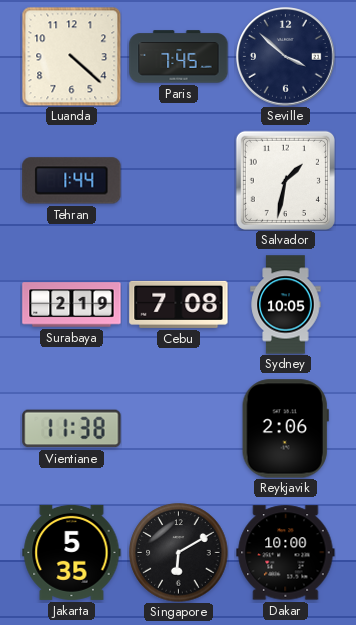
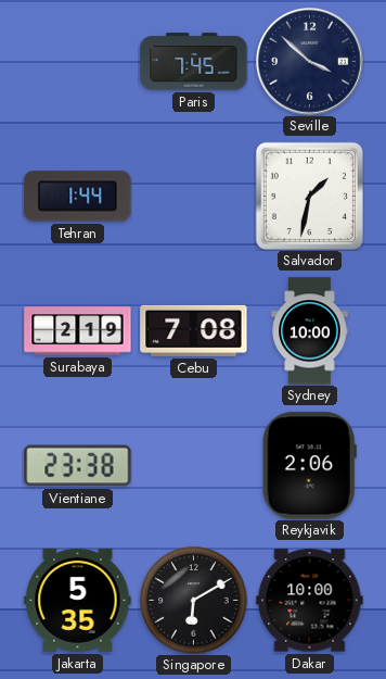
Luanda: 4:22 -> none
Sydney: 10:05 -> 10:00
Vientiane: 11:38 -> 23:38
